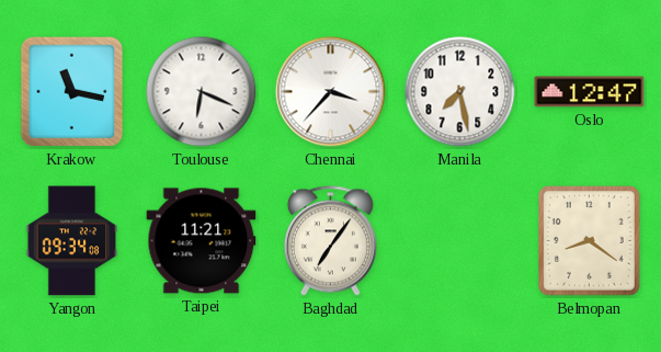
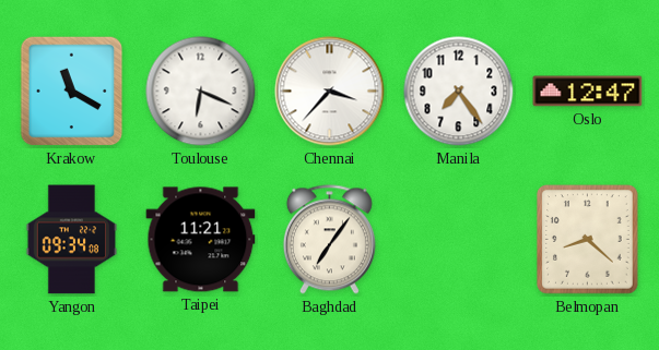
Krakow: 11:17 -> 11:20
Manila: 7:28 -> 7:24
Belmopan: 8:21 -> 8:22
